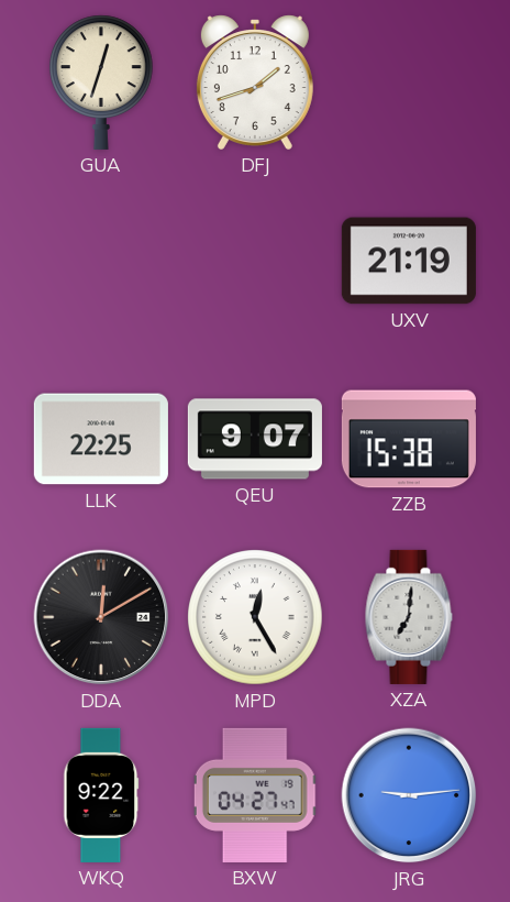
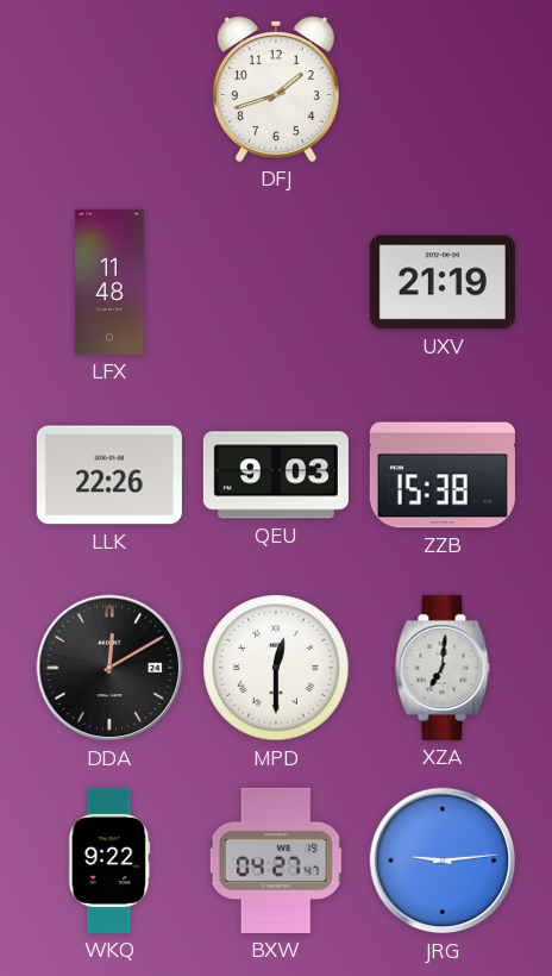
GUA: 12:33 -> none
LFX: none -> 11:48
LLK: 22:25 -> 22:26
QEU: 9:07 -> 9:03
MPD: 12:25 -> 12:30
